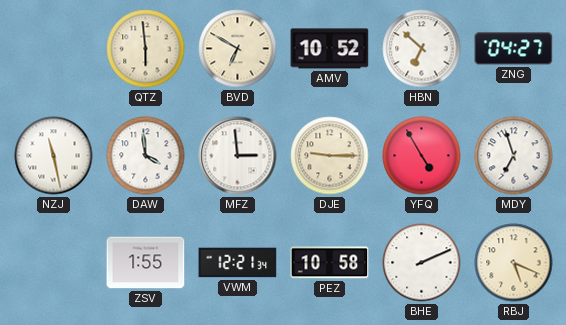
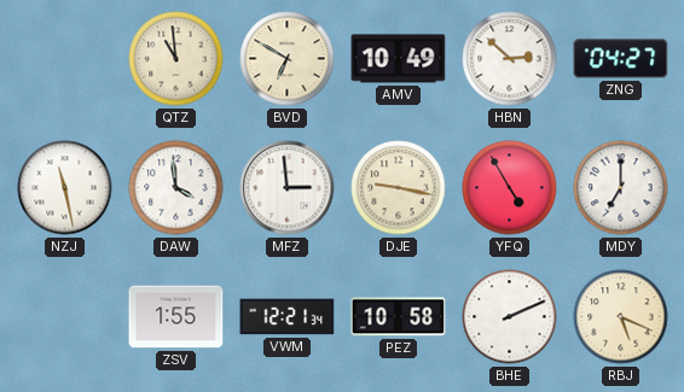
QTZ: 5:59 -> 10:59
AMV: 10:52 -> 10:49
HBN: 6:52 -> 2:52
DJE: 9:15 -> 9:17
MDY: 6:57 -> 7:00
